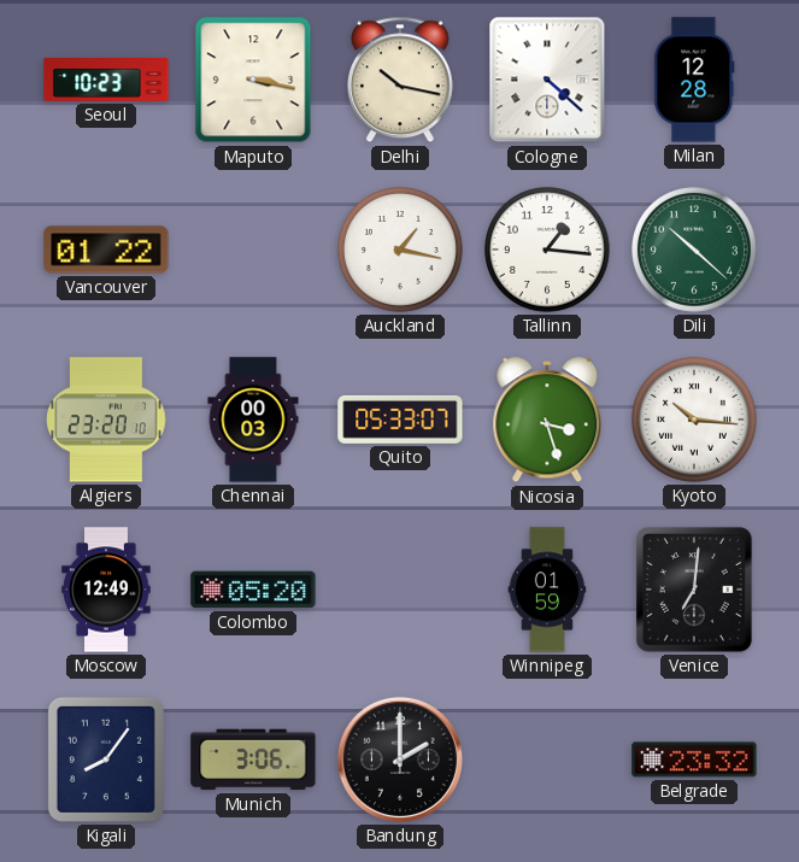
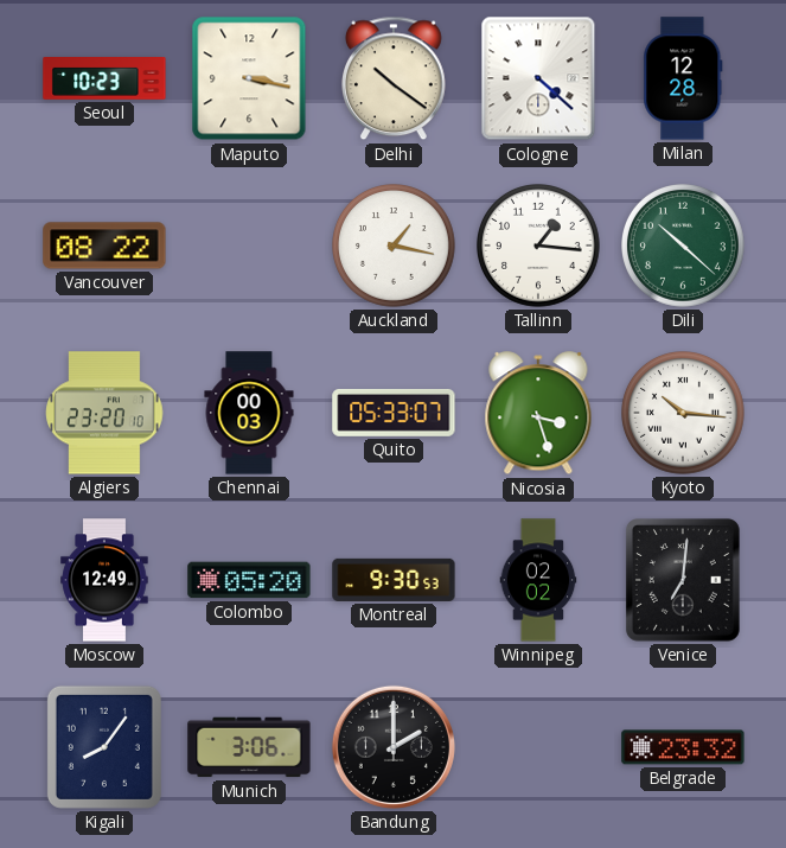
Delhi: 10:17 -> 10:21
Vancouver: 01:22 -> 08:22
Montreal: none -> 9:30
Winnipeg: 01:59 -> 02:02
